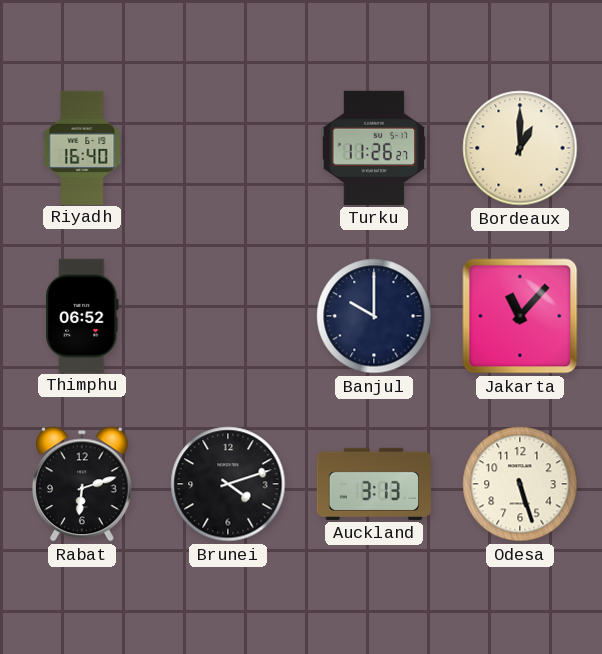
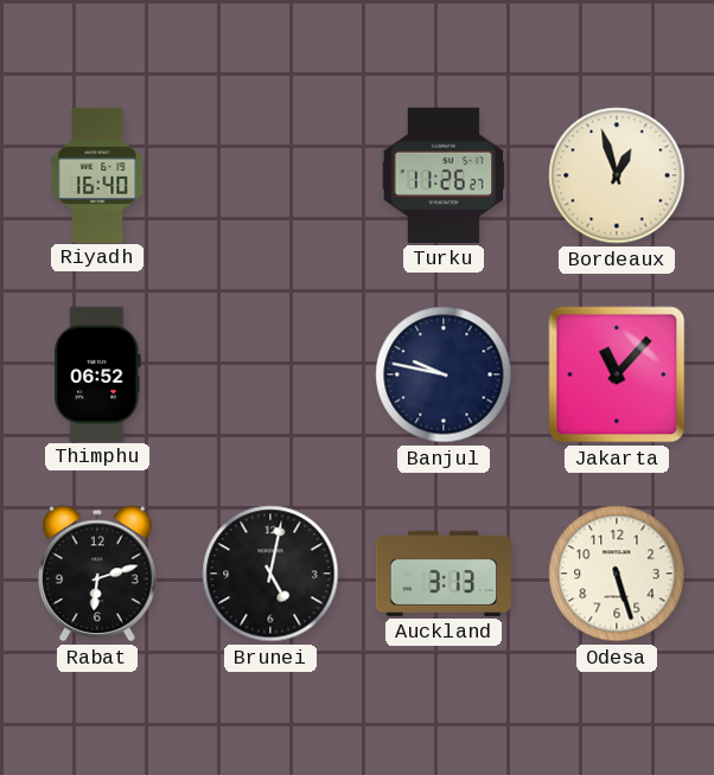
Bordeaux: 1:00 -> 12:57
Banjul: 10:00 -> 9:47
Brunei: 4:12 -> 5:02
